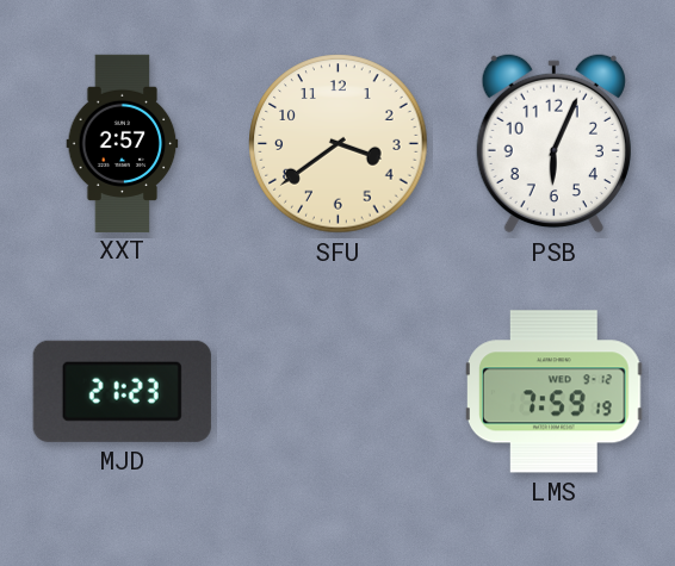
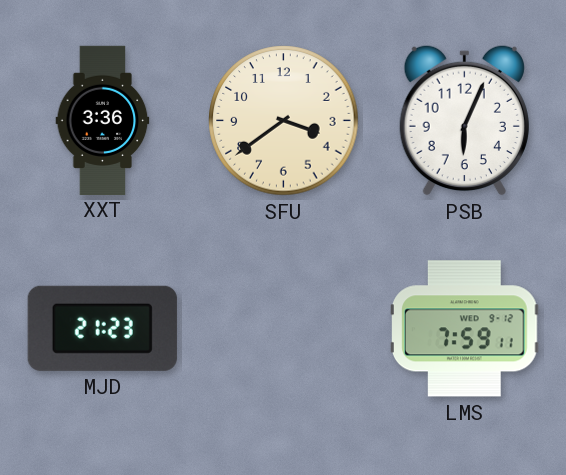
XXT: 2:57 -> 3:36
LMS: 7:59:19 -> 7:59:11
